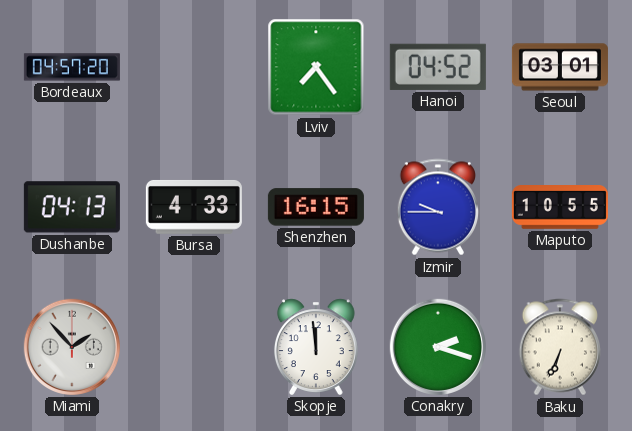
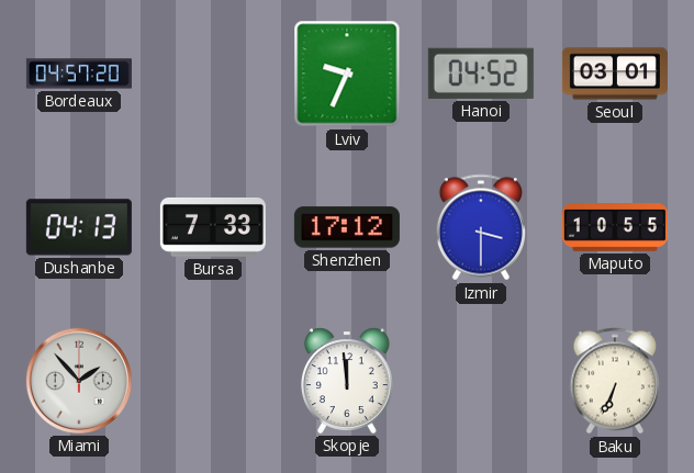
Lviv: 7:24 -> 9:34
Bursa: 4:33 -> 7:33
Shenzhen: 16:15 -> 17:12
Izmir: 9:45 -> 3:30
Conakry: 2:18 -> none
